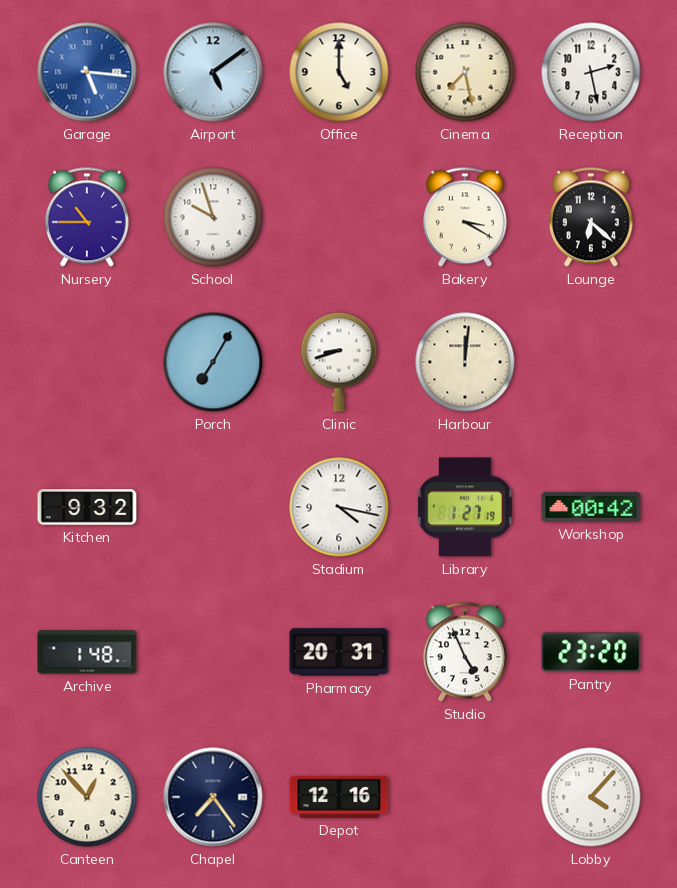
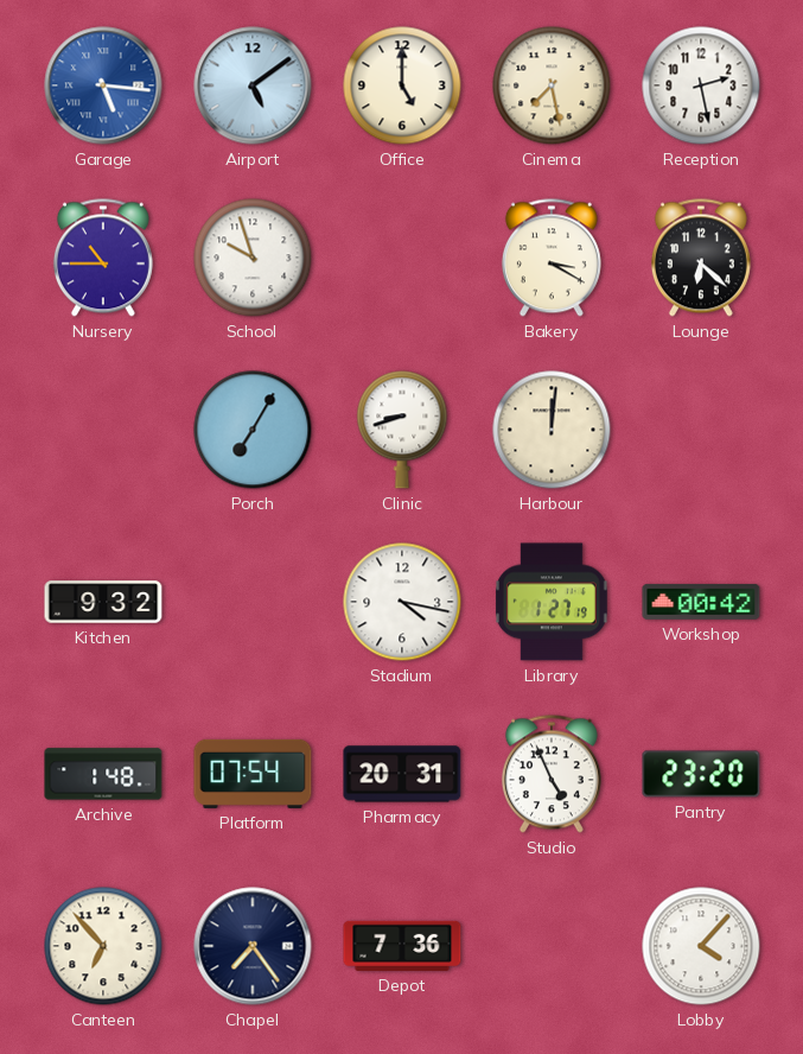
Platform: none -> 07:54
Canteen: 12:53 -> 6:53
Depot: 12:16 -> 7:36
